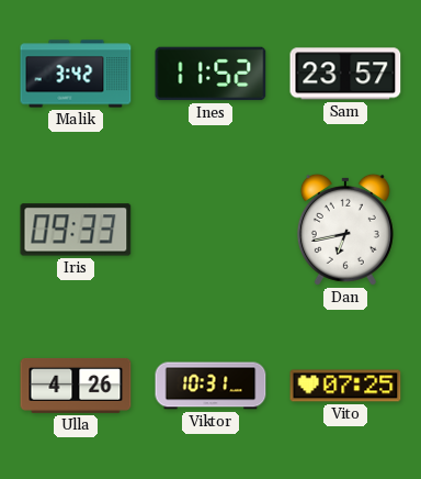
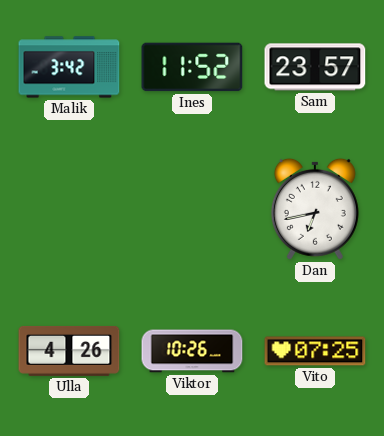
Iris: 09:33 -> none
Viktor: 10:31 -> 10:26
